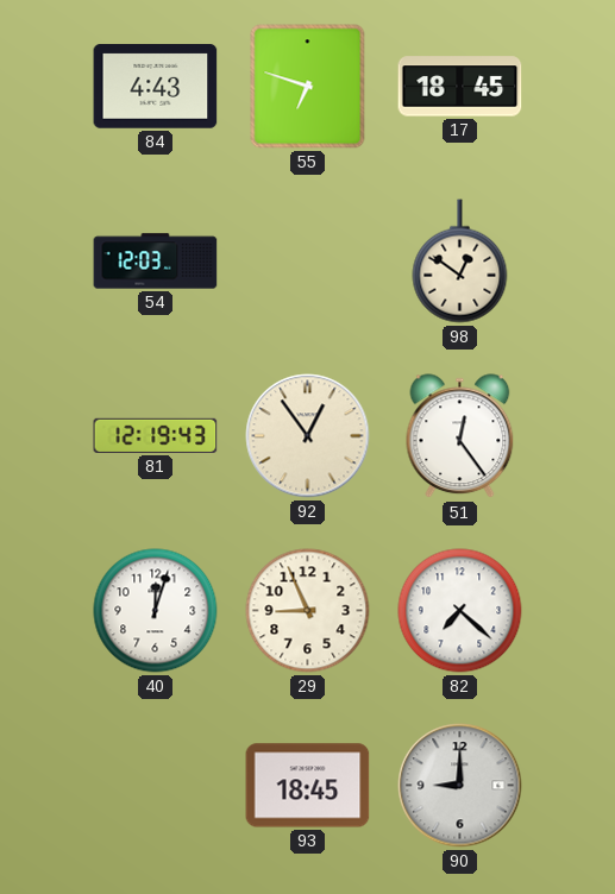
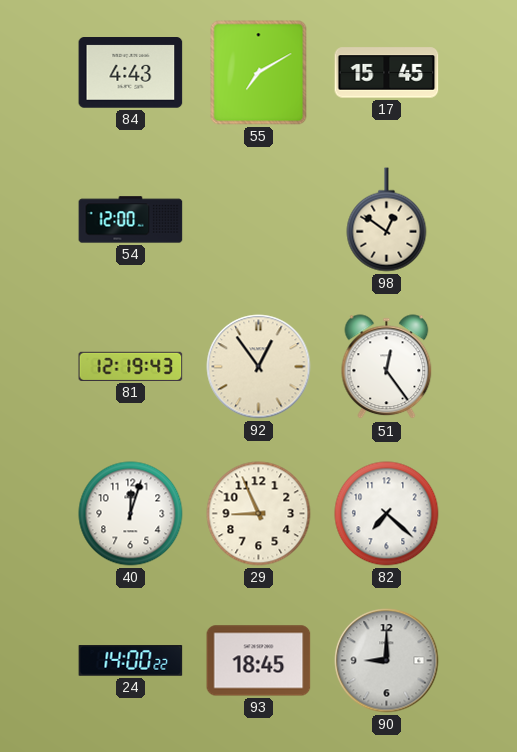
55: 6:48 -> 7:10
17: 18:45 -> 15:45
54: 12:03 -> 12:00
24: none -> 14:00
